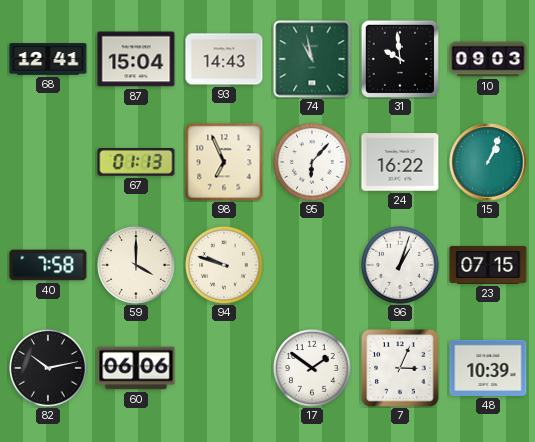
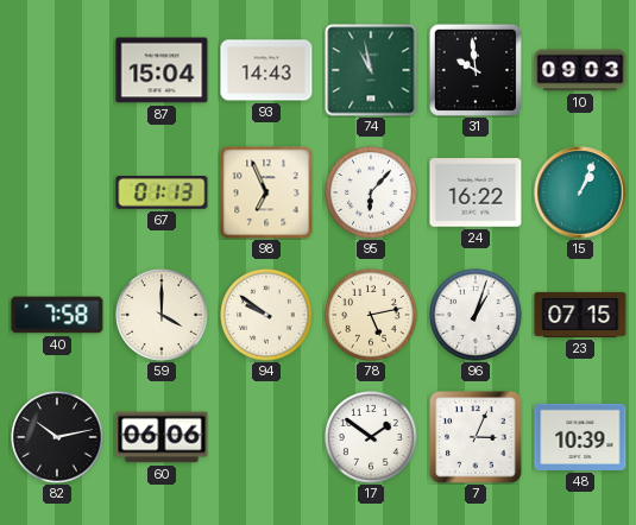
68: 12:41 -> none
94: 9:48 -> 9:51
78: none -> 5:13
